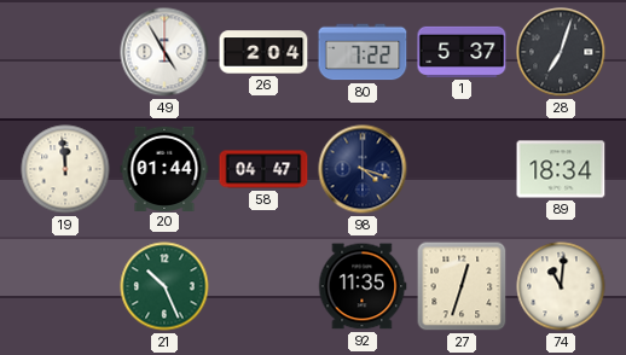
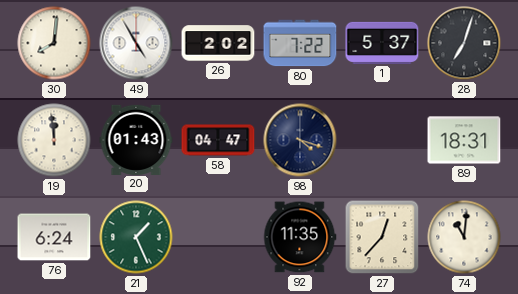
30: none -> 8:01
26: 2:04 -> 2:02
20: 01:44 -> 01:43
89: 18:34 -> 18:31
76: none -> 6:24
21: 10:26 -> 1:26
27: 12:33 -> 12:37
